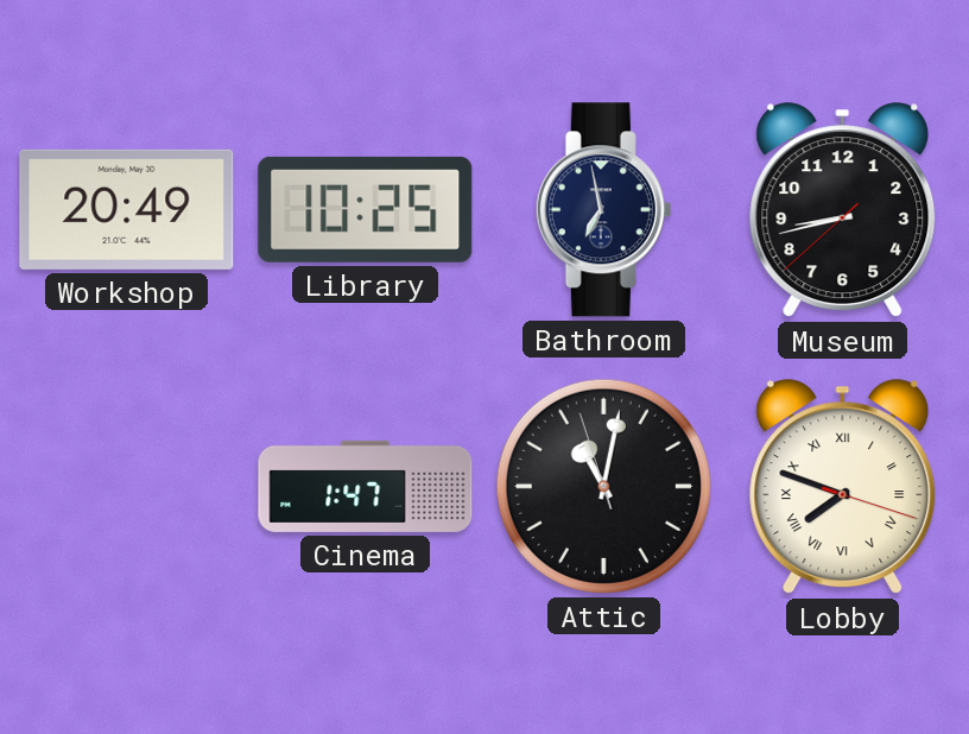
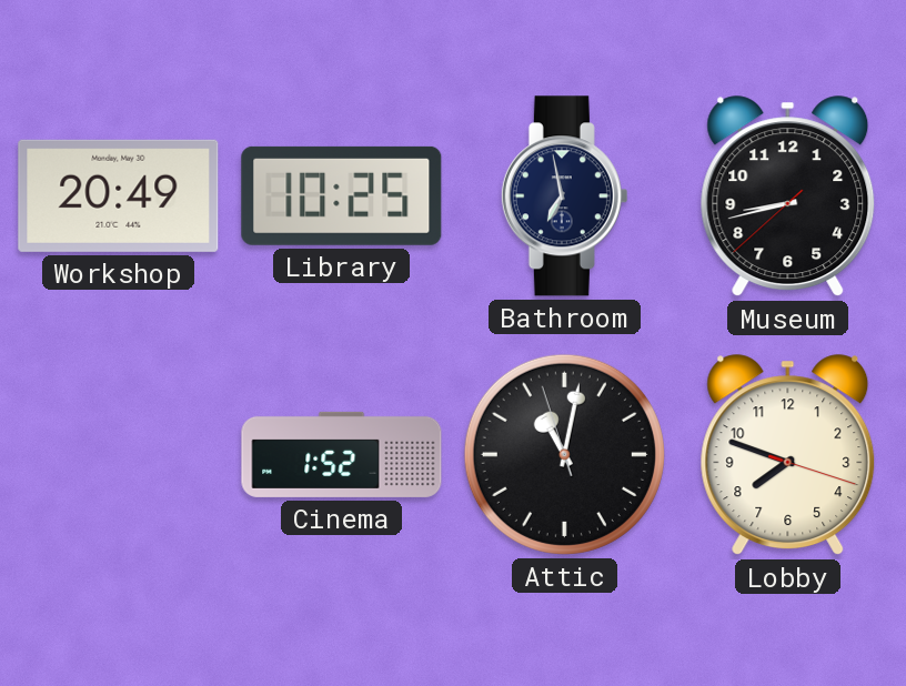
Cinema: 1:47 -> 1:52
Lobby numerals: Roman -> Arabic
